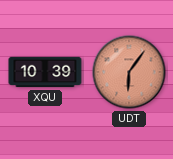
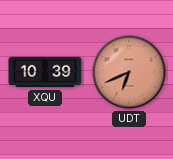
UDT: 6:06 -> 6:41
